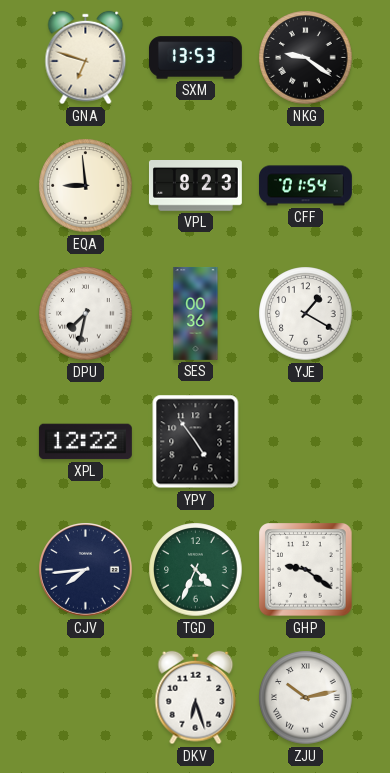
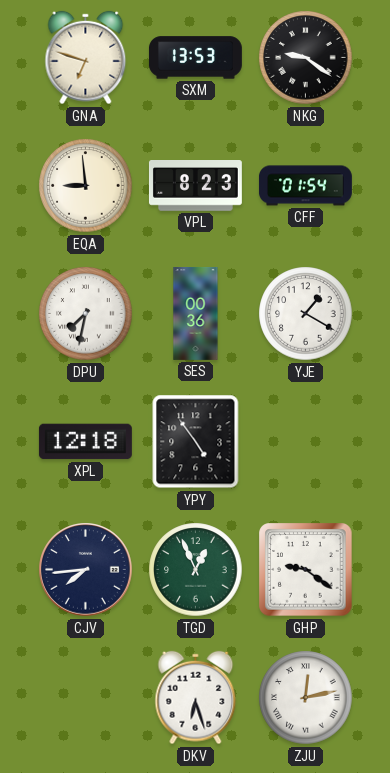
XPL: 12:22 -> 12:18
TGD: 4:34 -> 12:56
ZJU: 10:13 -> 12:13
